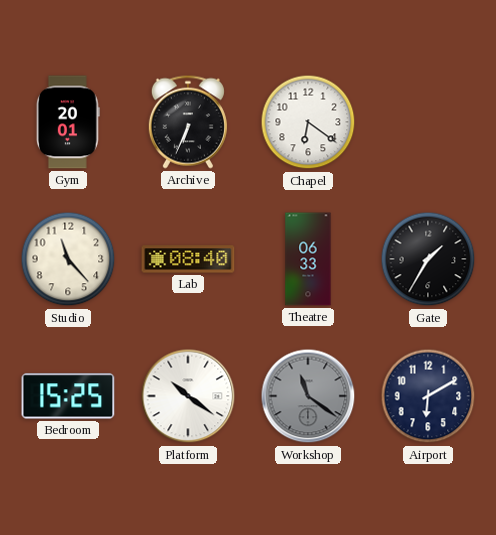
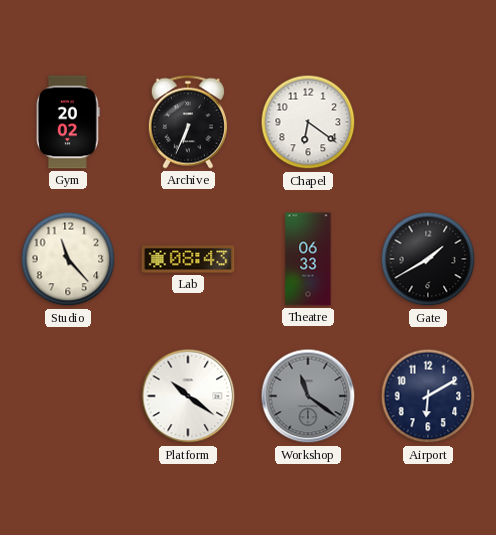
Gym: 20:01 -> 20:02
Lab: 08:40 -> 08:43
Gate: 1:35 -> 1:40
Bedroom: 15:25 -> none
